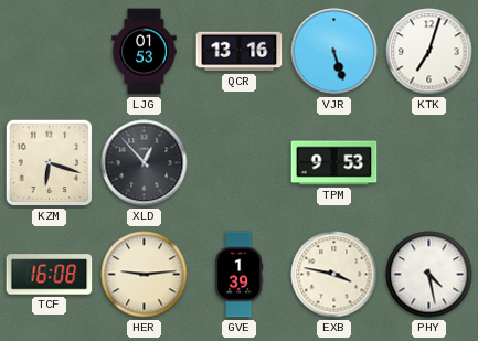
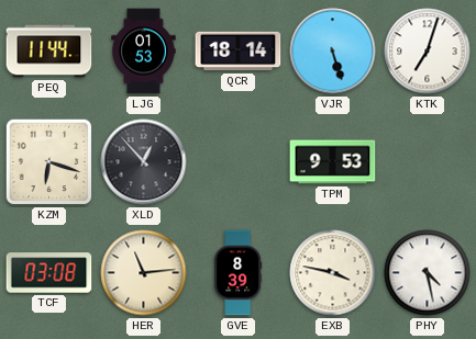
PEQ: none -> 11:44
QCR: 13:16 -> 18:14
TCF: 16:08 -> 03:08
HER: 9:14 -> 11:14
GVE: 1:39 -> 8:39
